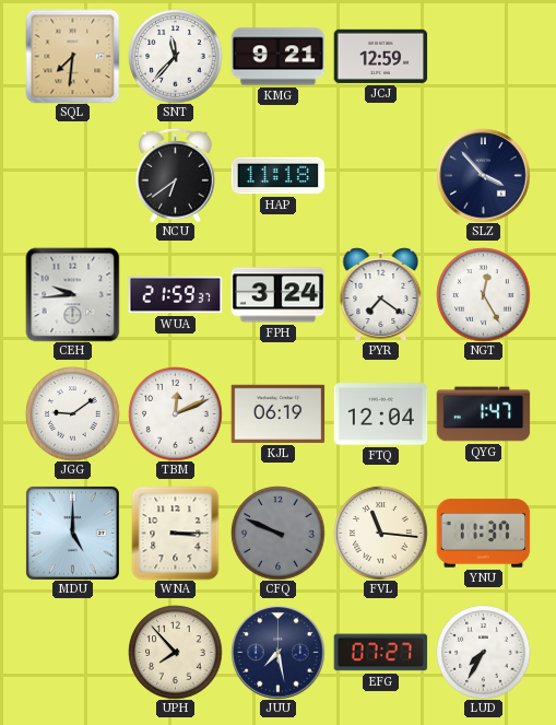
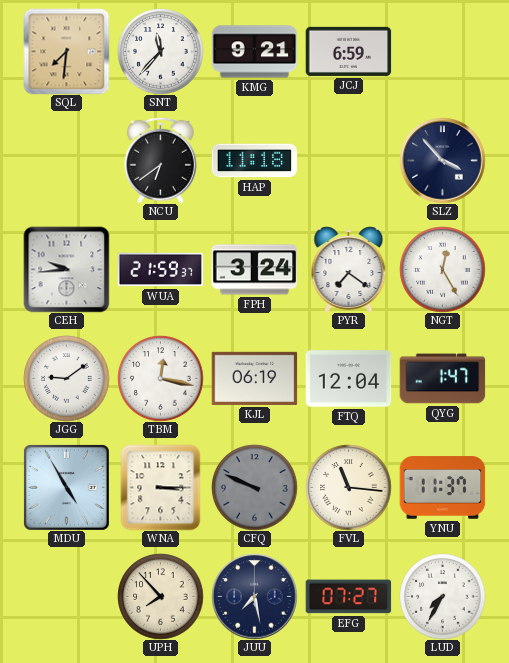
JCJ: 12:59 -> 6:59
TBM: 12:11 -> 12:17
MDU: 5:00 -> 4:55
